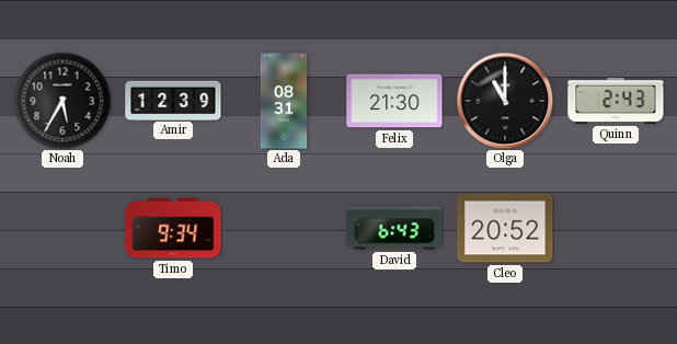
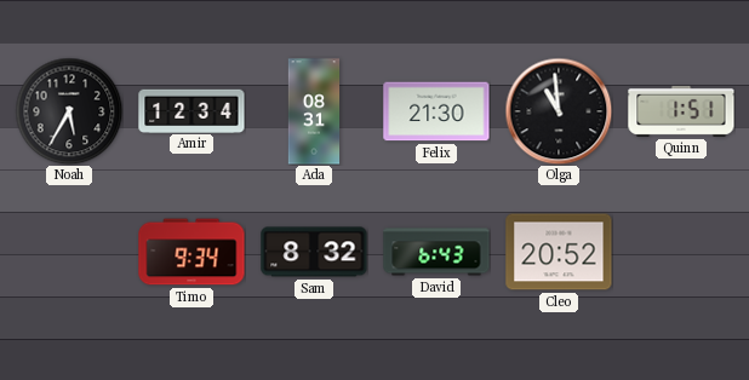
Amir: 12:39 -> 12:34
Olga: 11:00 -> 10:59
Quinn: 2:43 -> 1:51
Sam: none -> 8:32
